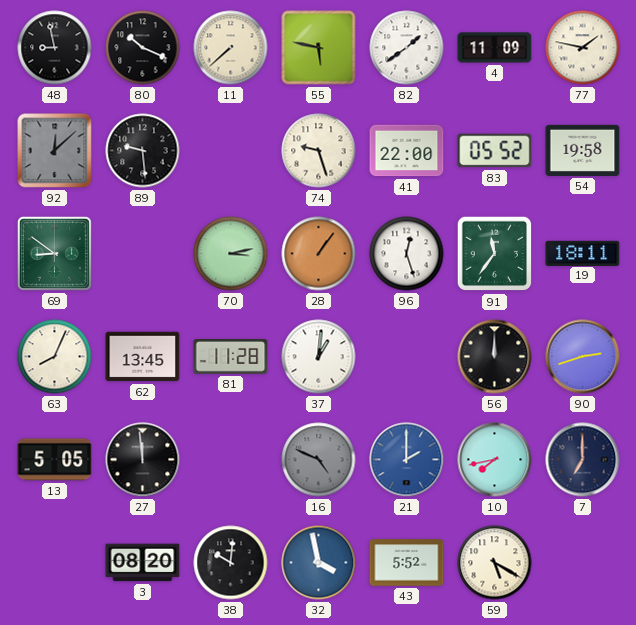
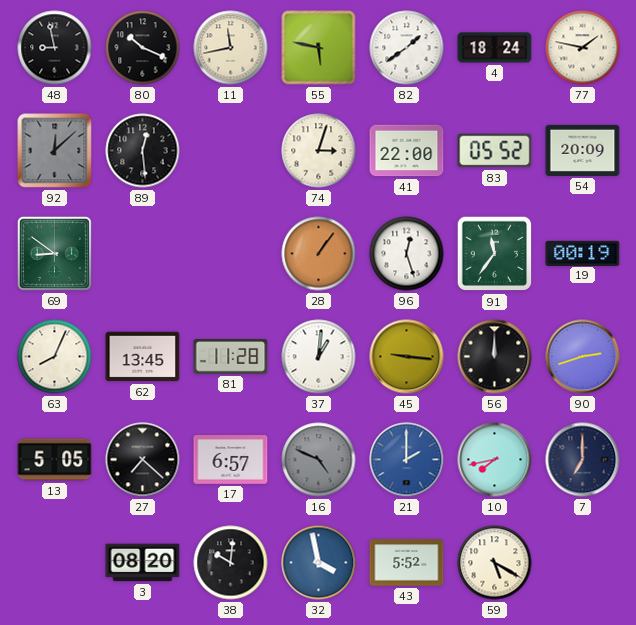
11: 7:38 -> 11:43
4: 11:09 -> 18:24
89: 9:29 -> 12:29
74: 9:27 -> 3:03
54: 19:58 -> 20:09
70: 3:13 -> none
19: 18:11 -> 00:19
45: none -> 9:16
27: 11:59 -> 7:22
17: none -> 6:57
